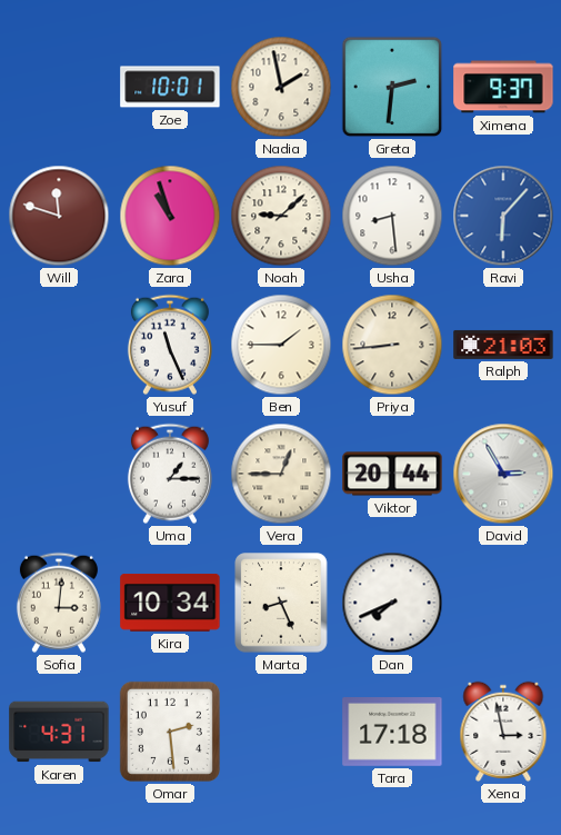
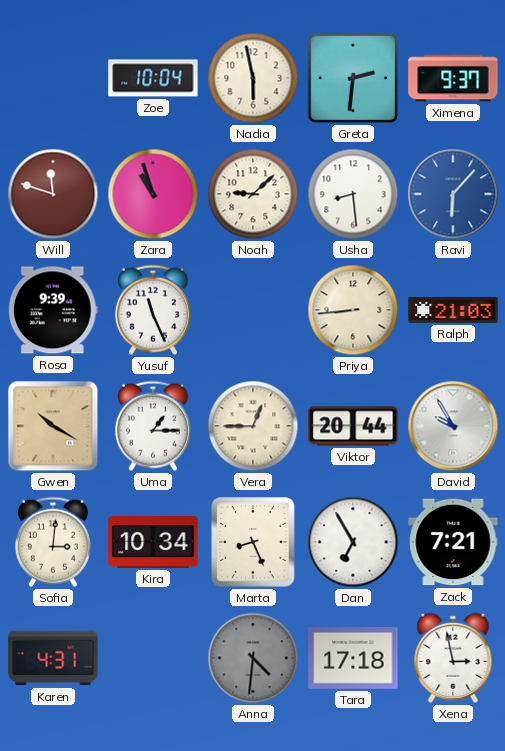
Zoe: 10:01 -> 10:04
Nadia: 1:58 -> 5:58
Rosa: none -> 9:39
Ben: 1:45 -> none
Gwen: none -> 10:20
David: 2:55 -> 9:55
Dan: 7:41 -> 6:55
Zack: none -> 7:21
Omar: 2:29 -> none
Anna: none -> 4:31
